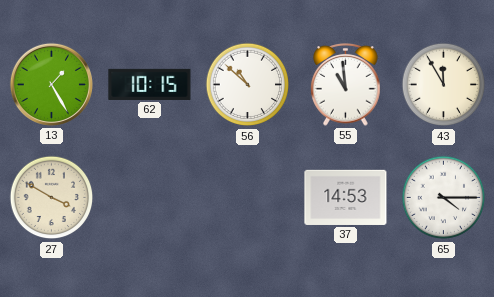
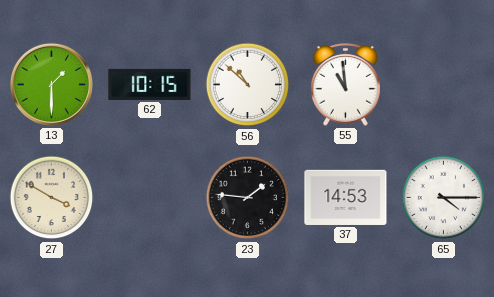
13: 1:25 -> 1:30
43: 11:55 -> none
23: none -> 1:46
